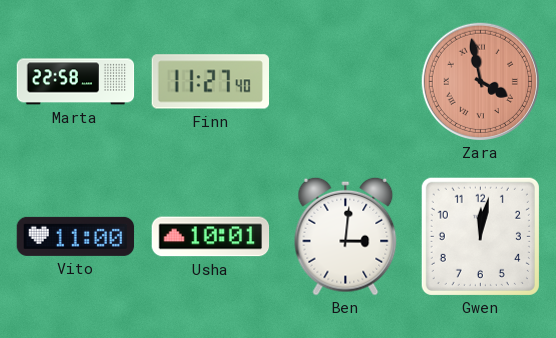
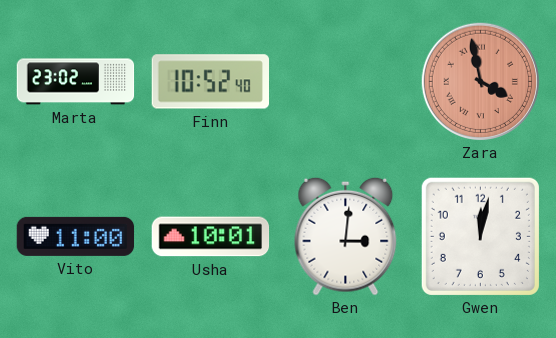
Marta: 22:58 -> 23:02
Finn: 11:27 -> 10:52
